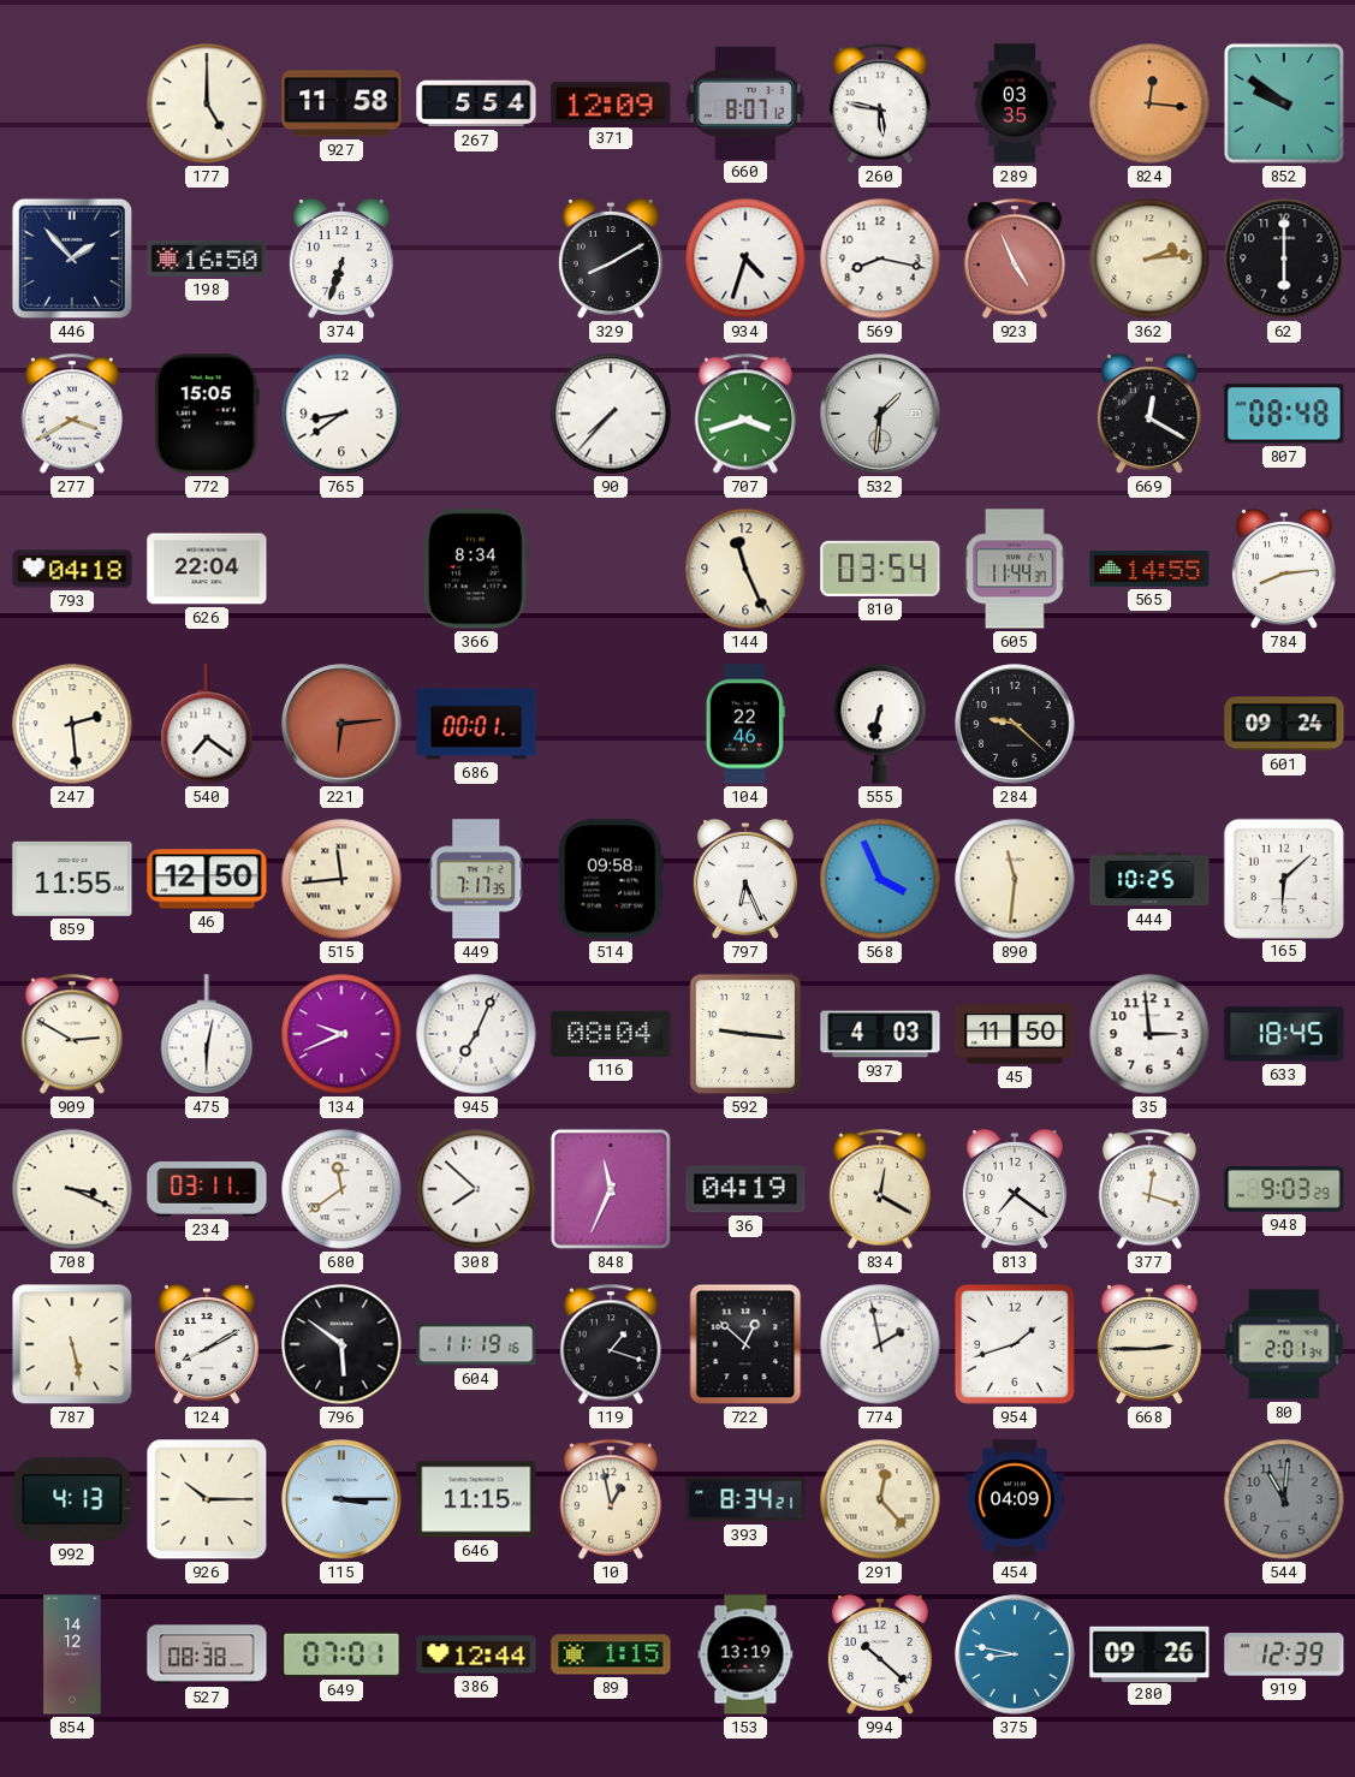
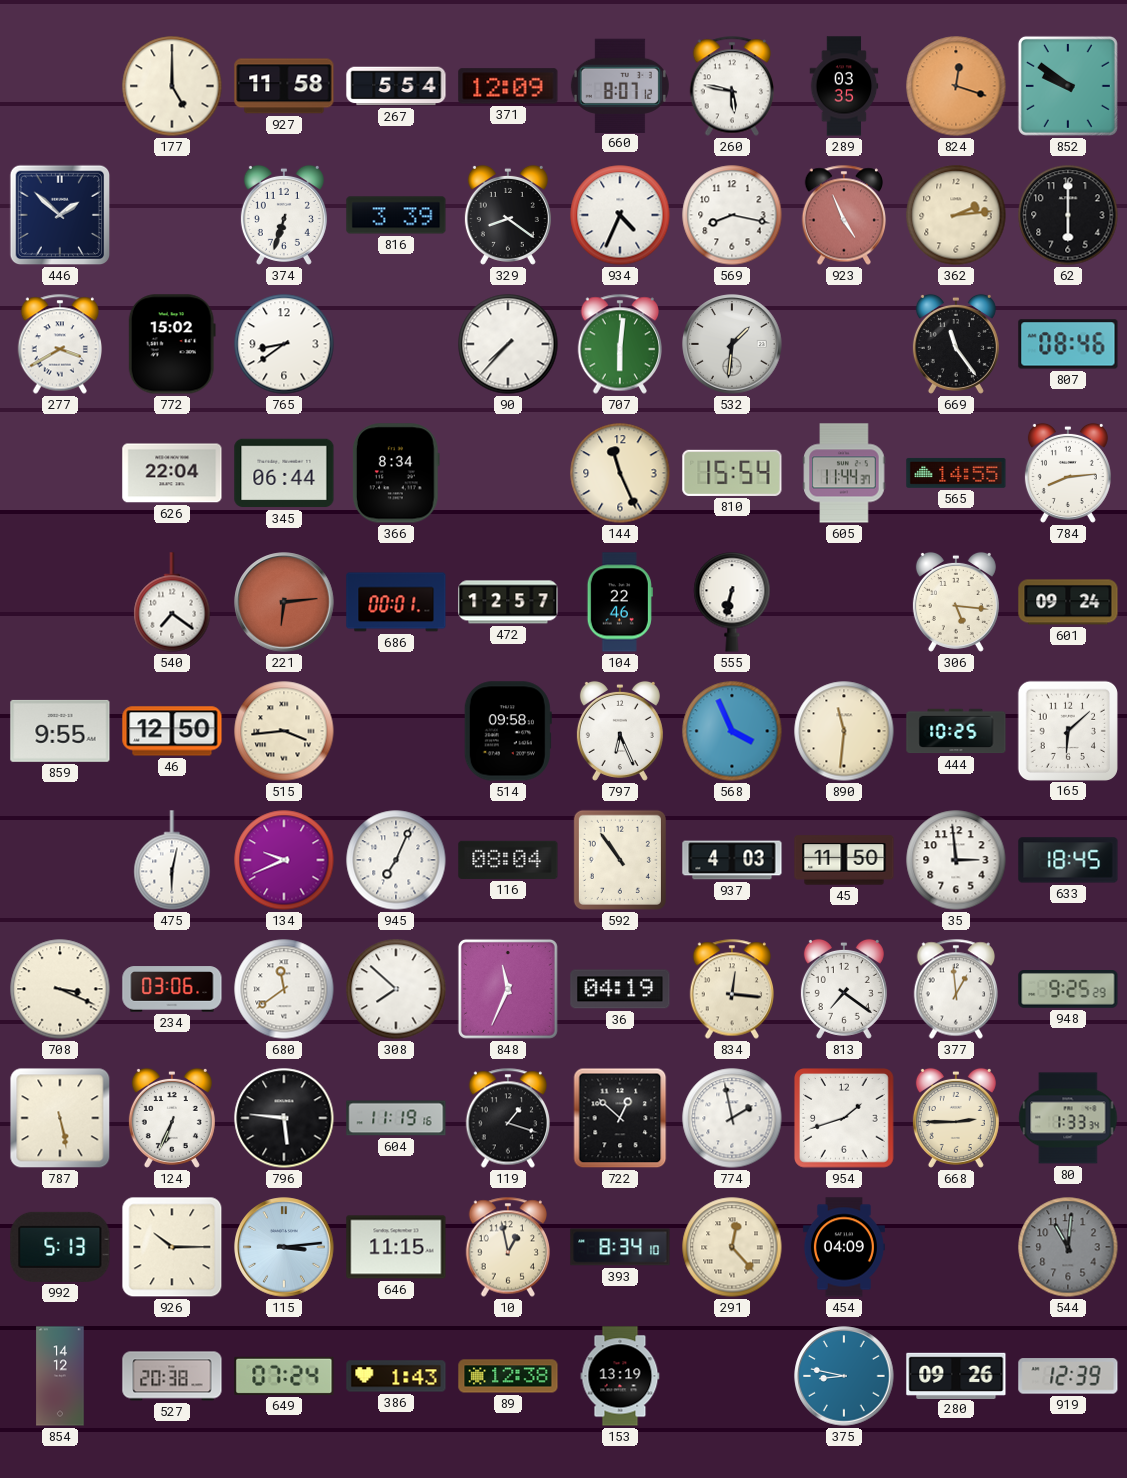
824: 12:16 -> 12:18
446: 1:53 -> 1:52
198: 16:50 -> none
816: none -> 3:39
329: 8:10 -> 8:21
934: 4:33 -> 4:34
772: 15:05 -> 15:02
707: 3:42 -> 6:01
669: 12:20 -> 11:24
807: 08:48 -> 08:46
793: 04:18 -> none
345: none -> 06:44
810: 03:54 -> 15:54
247: 2:29 -> none
472: none -> 12:57
284: 9:22 -> none
306: none -> 5:16
859: 11:55 -> 9:55
515: 11:44 -> 3:44
449: 7:17 -> none
909: 2:50 -> none
592: 9:16 -> 10:54
234: 03:11 -> 03:06
834: 12:20 -> 12:16
377: 12:18 -> 12:59
948: 9:03 -> 9:25
124: 8:10 -> 6:34
796: 5:51 -> 5:46
80: 2:01 -> 1:33
992: 4:13 -> 5:13
115: 3:15 -> 3:14
393: 8:34:21 -> 8:34:10
527: 08:38 -> 20:38
649: 07:01 -> 07:24
386: 12:44 -> 1:43
89: 1:15 -> 12:38
994: 10:22 -> none
